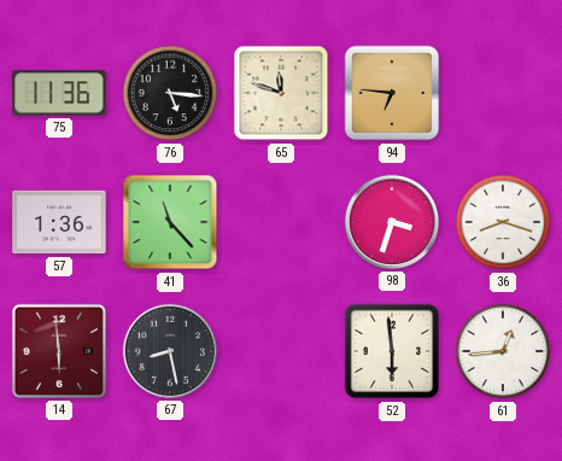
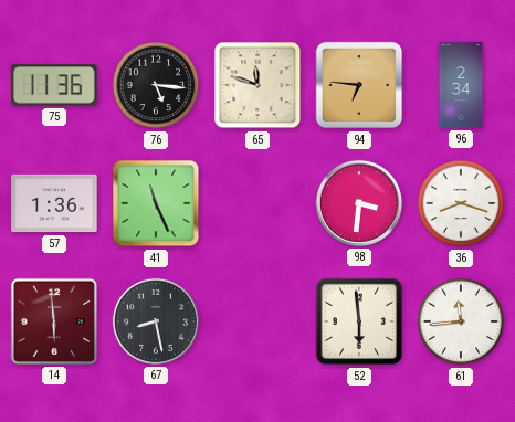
96: none -> 2:34
41: 11:23 -> 11:26
98: 3:33 -> 3:31
61: 12:44 -> 11:44
